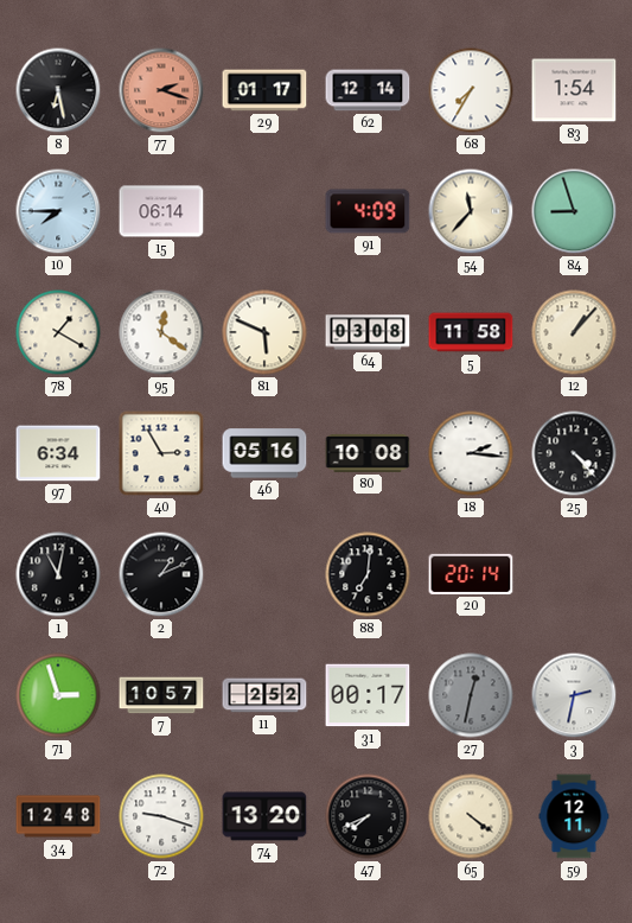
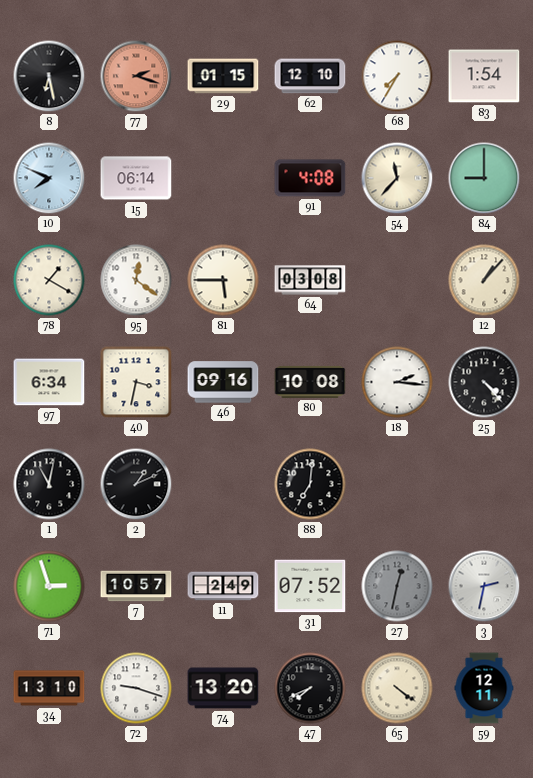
29: 01:17 -> 01:15
62: 12:14 -> 12:10
10: 7:45 -> 7:49
91: 4:09 -> 4:08
84: 8:57 -> 9:00
81: 5:49 -> 5:45
5: 11:58 -> none
40: 2:55 -> 3:32
46: 05:16 -> 09:16
20: 20:14 -> none
11: 2:52 -> 2:49
31: 00:17 -> 07:52
34: 12:48 -> 13:10
